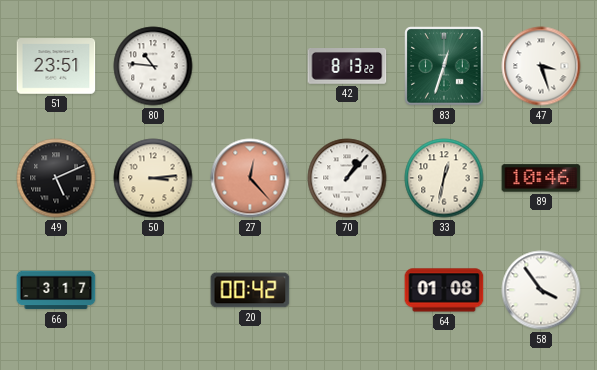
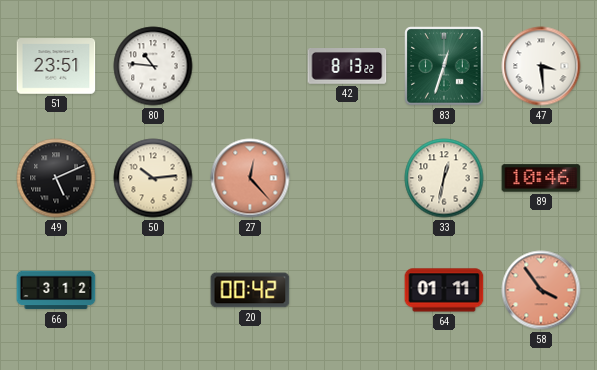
47: 3:27 -> 3:29
50: 3:14 -> 10:14
70: 1:07 -> none
66: 3:17 -> 3:12
64: 01:08 -> 01:11
58 dial: white -> salmon
